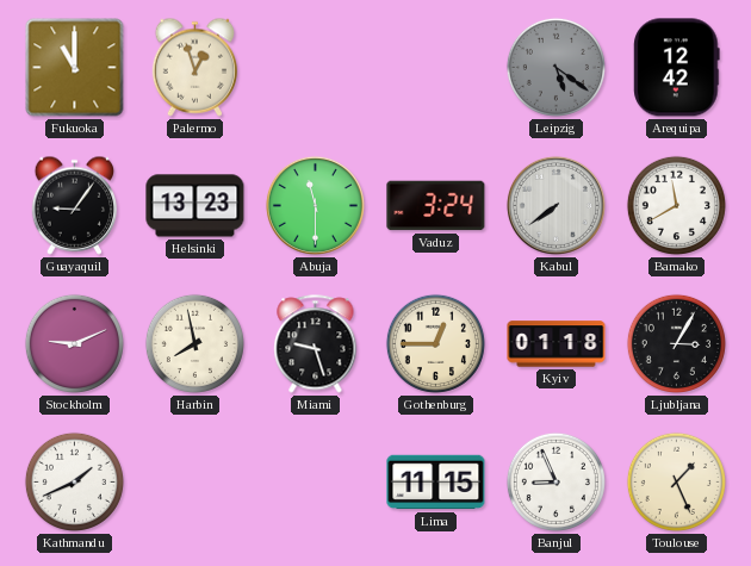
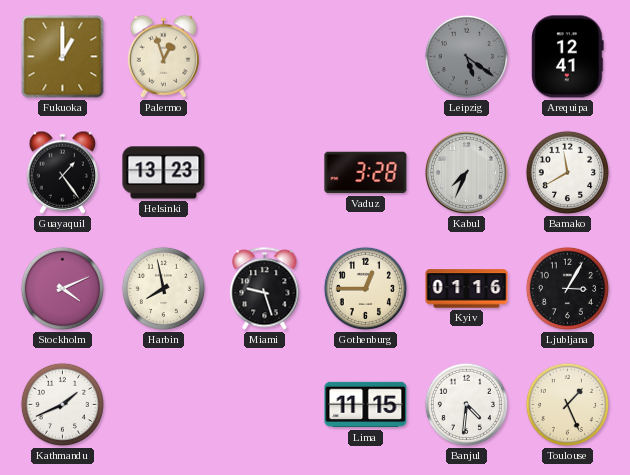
Fukuoka: 11:00 -> 1:00
Arequipa: 12:42 -> 12:41
Guayaquil: 9:06 -> 1:24
Abuja: 11:30 -> none
Vaduz: 3:24 -> 3:28
Kabul: 7:39 -> 7:34
Stockholm: 9:11 -> 4:11
Kyiv: 01:18 -> 01:16
Banjul: 8:56 -> 4:31
